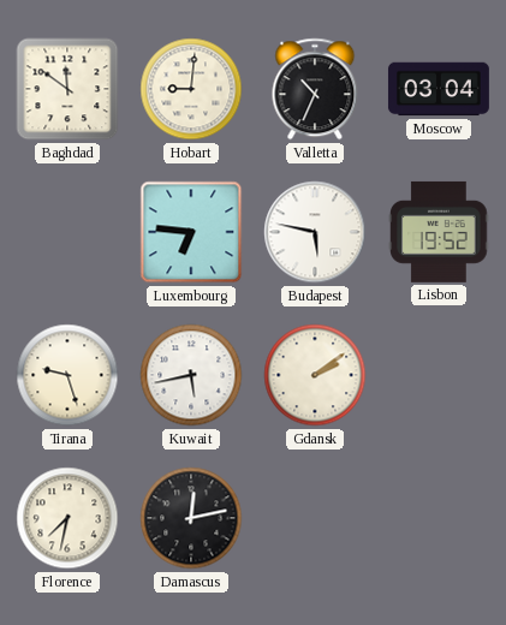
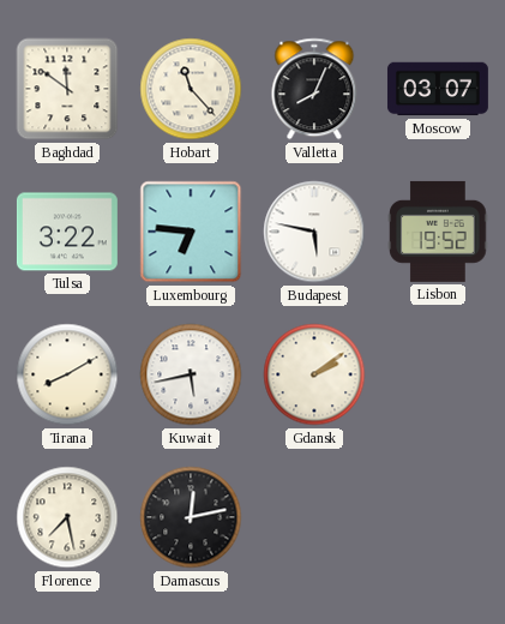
Hobart: 9:01 -> 11:23
Valletta: 10:34 -> 8:04
Moscow: 03:04 -> 03:07
Tulsa: none -> 3:22
Tirana: 9:27 -> 8:10
Florence: 7:32 -> 7:28
